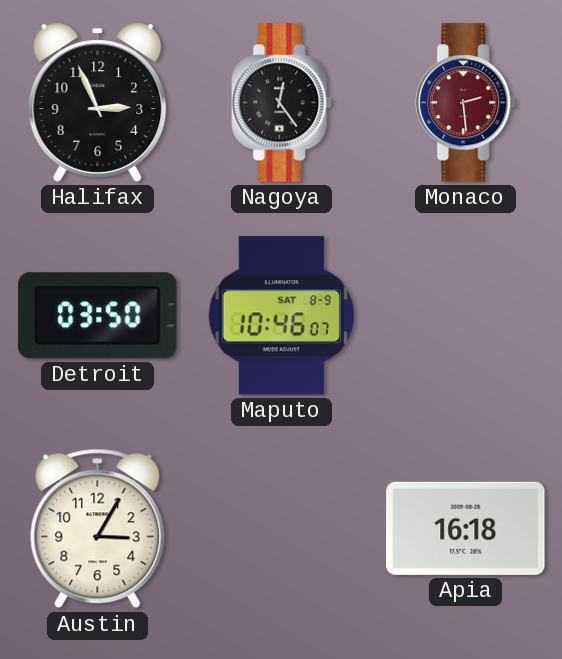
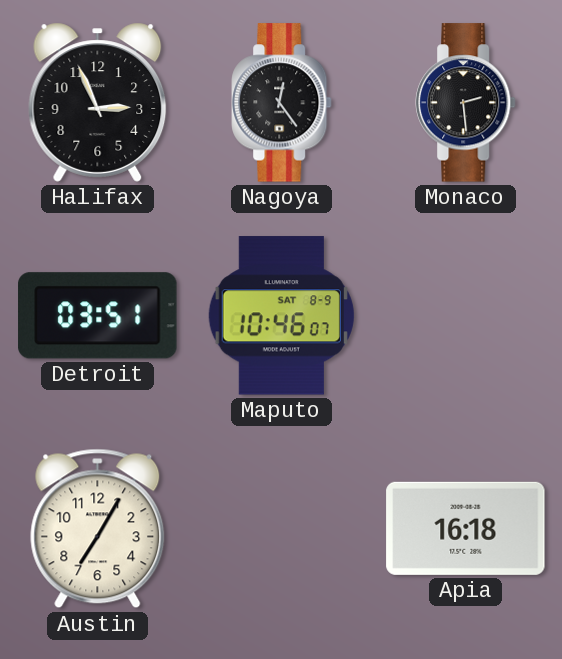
Monaco dial: burgundy -> black
Detroit: 03:50 -> 03:51
Austin: 3:05 -> 7:05
